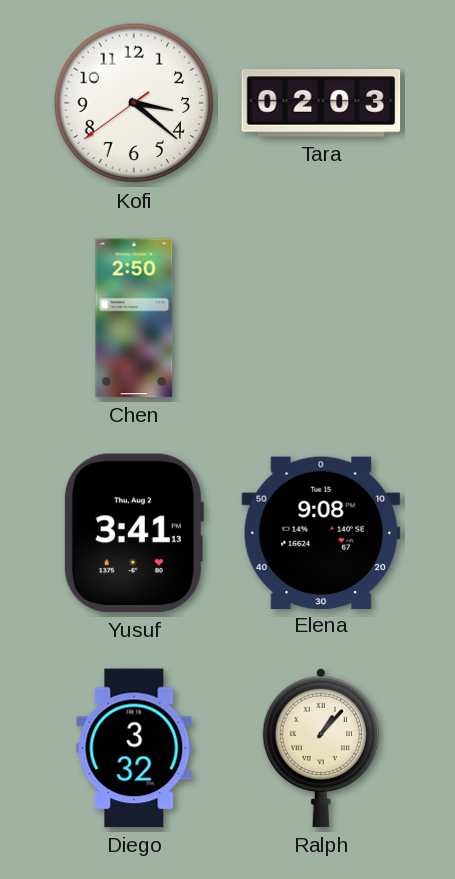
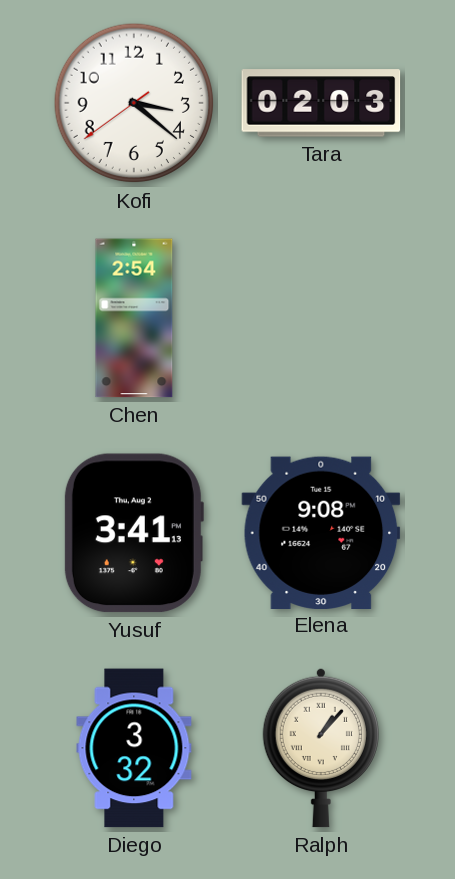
Chen: 2:50 -> 2:54
